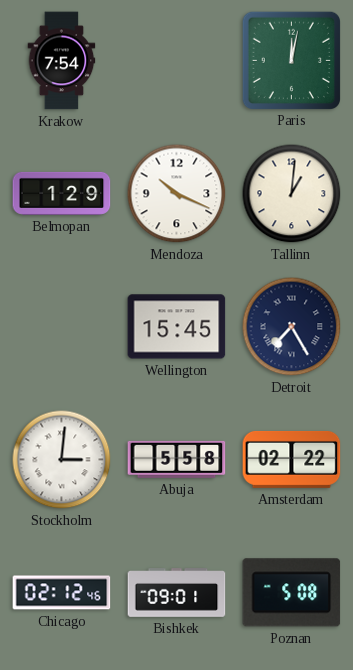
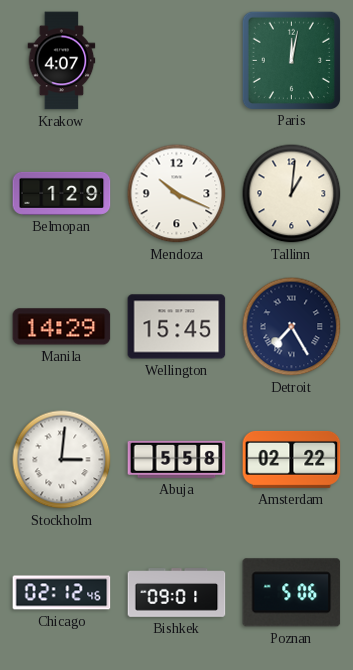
Krakow: 7:54 -> 4:07
Manila: none -> 14:29
Poznan: 5:08 -> 5:06
